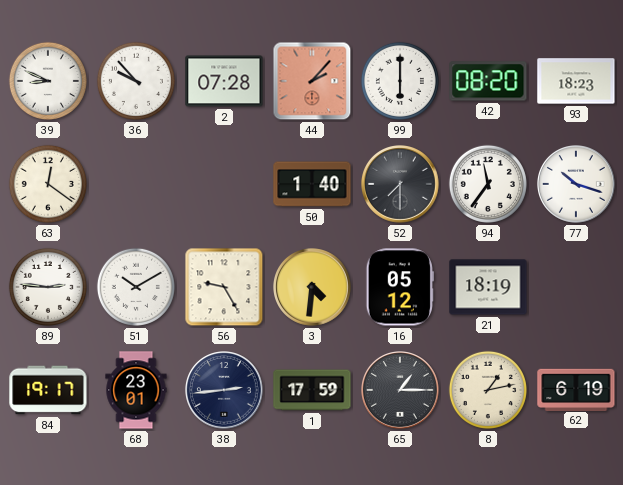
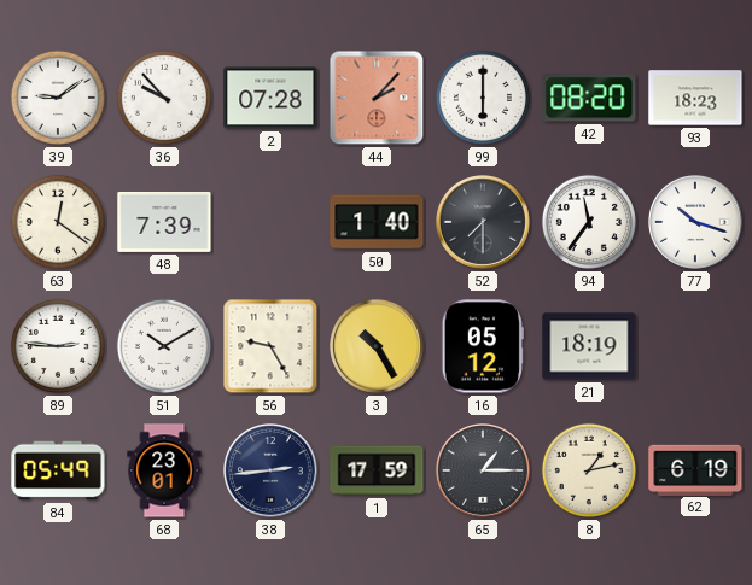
39: 8:49 -> 9:09
48: none -> 7:39
3: 4:31 -> 10:25
84: 19:17 -> 05:49
